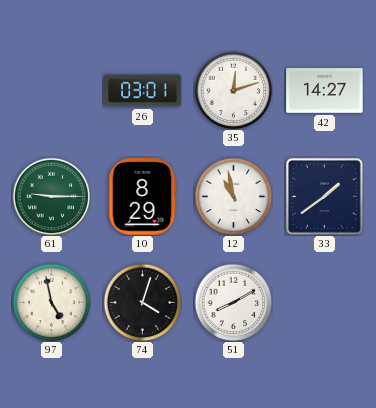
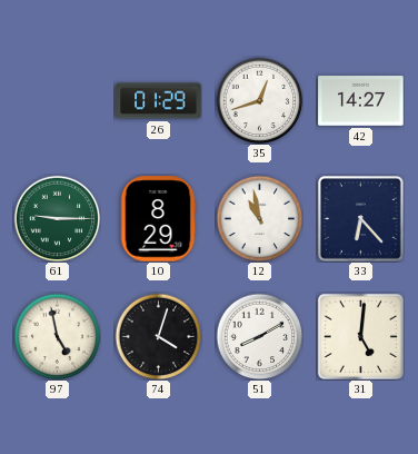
26: 03:01 -> 01:29
35: 12:12 -> 12:42
33: 1:39 -> 6:23
31: none -> 5:01
